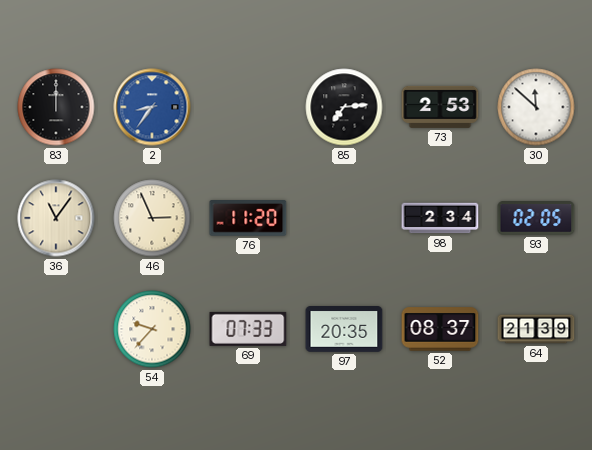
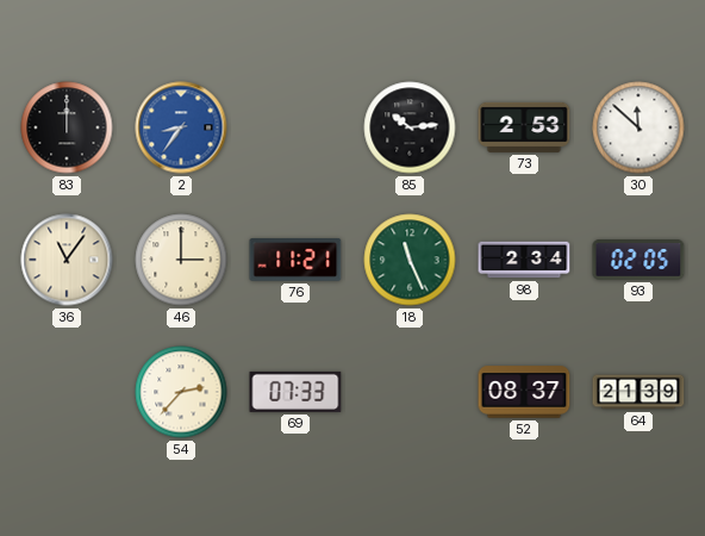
85: 7:14 -> 10:14
46: 2:56 -> 3:00
76: 11:20 -> 11:21
18: none -> 11:26
54: 9:37 -> 2:37
97: 20:35 -> none
